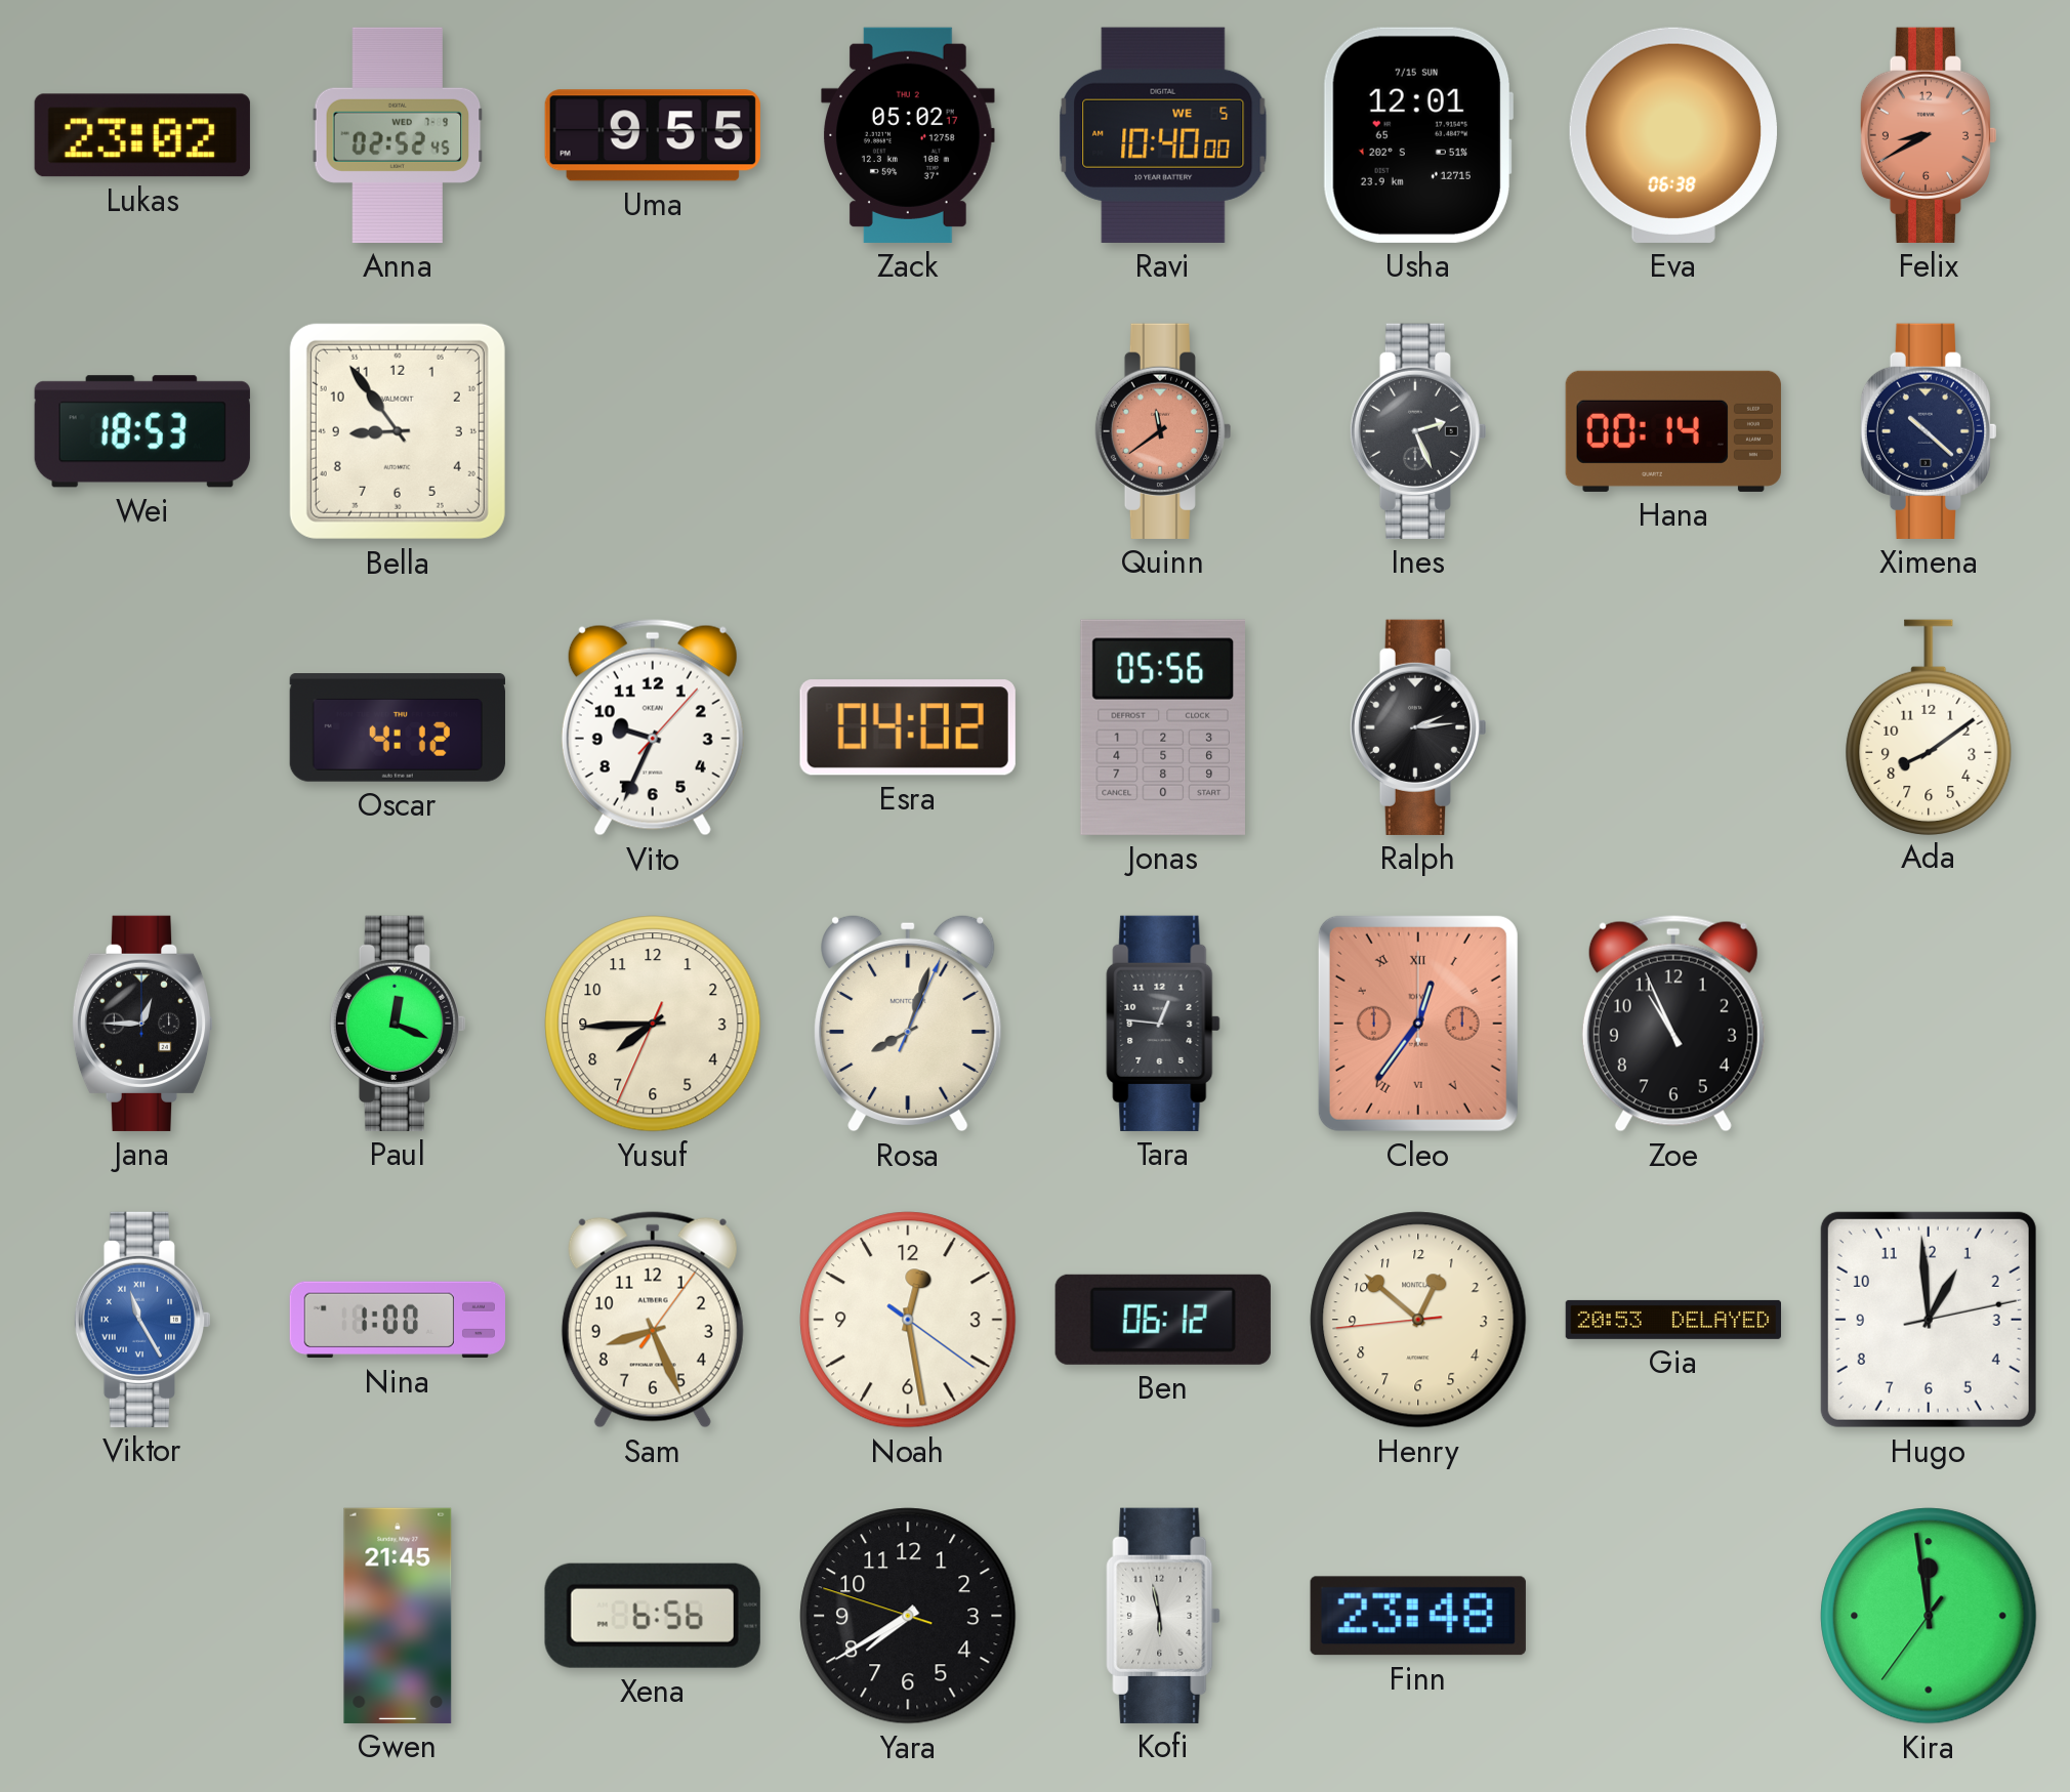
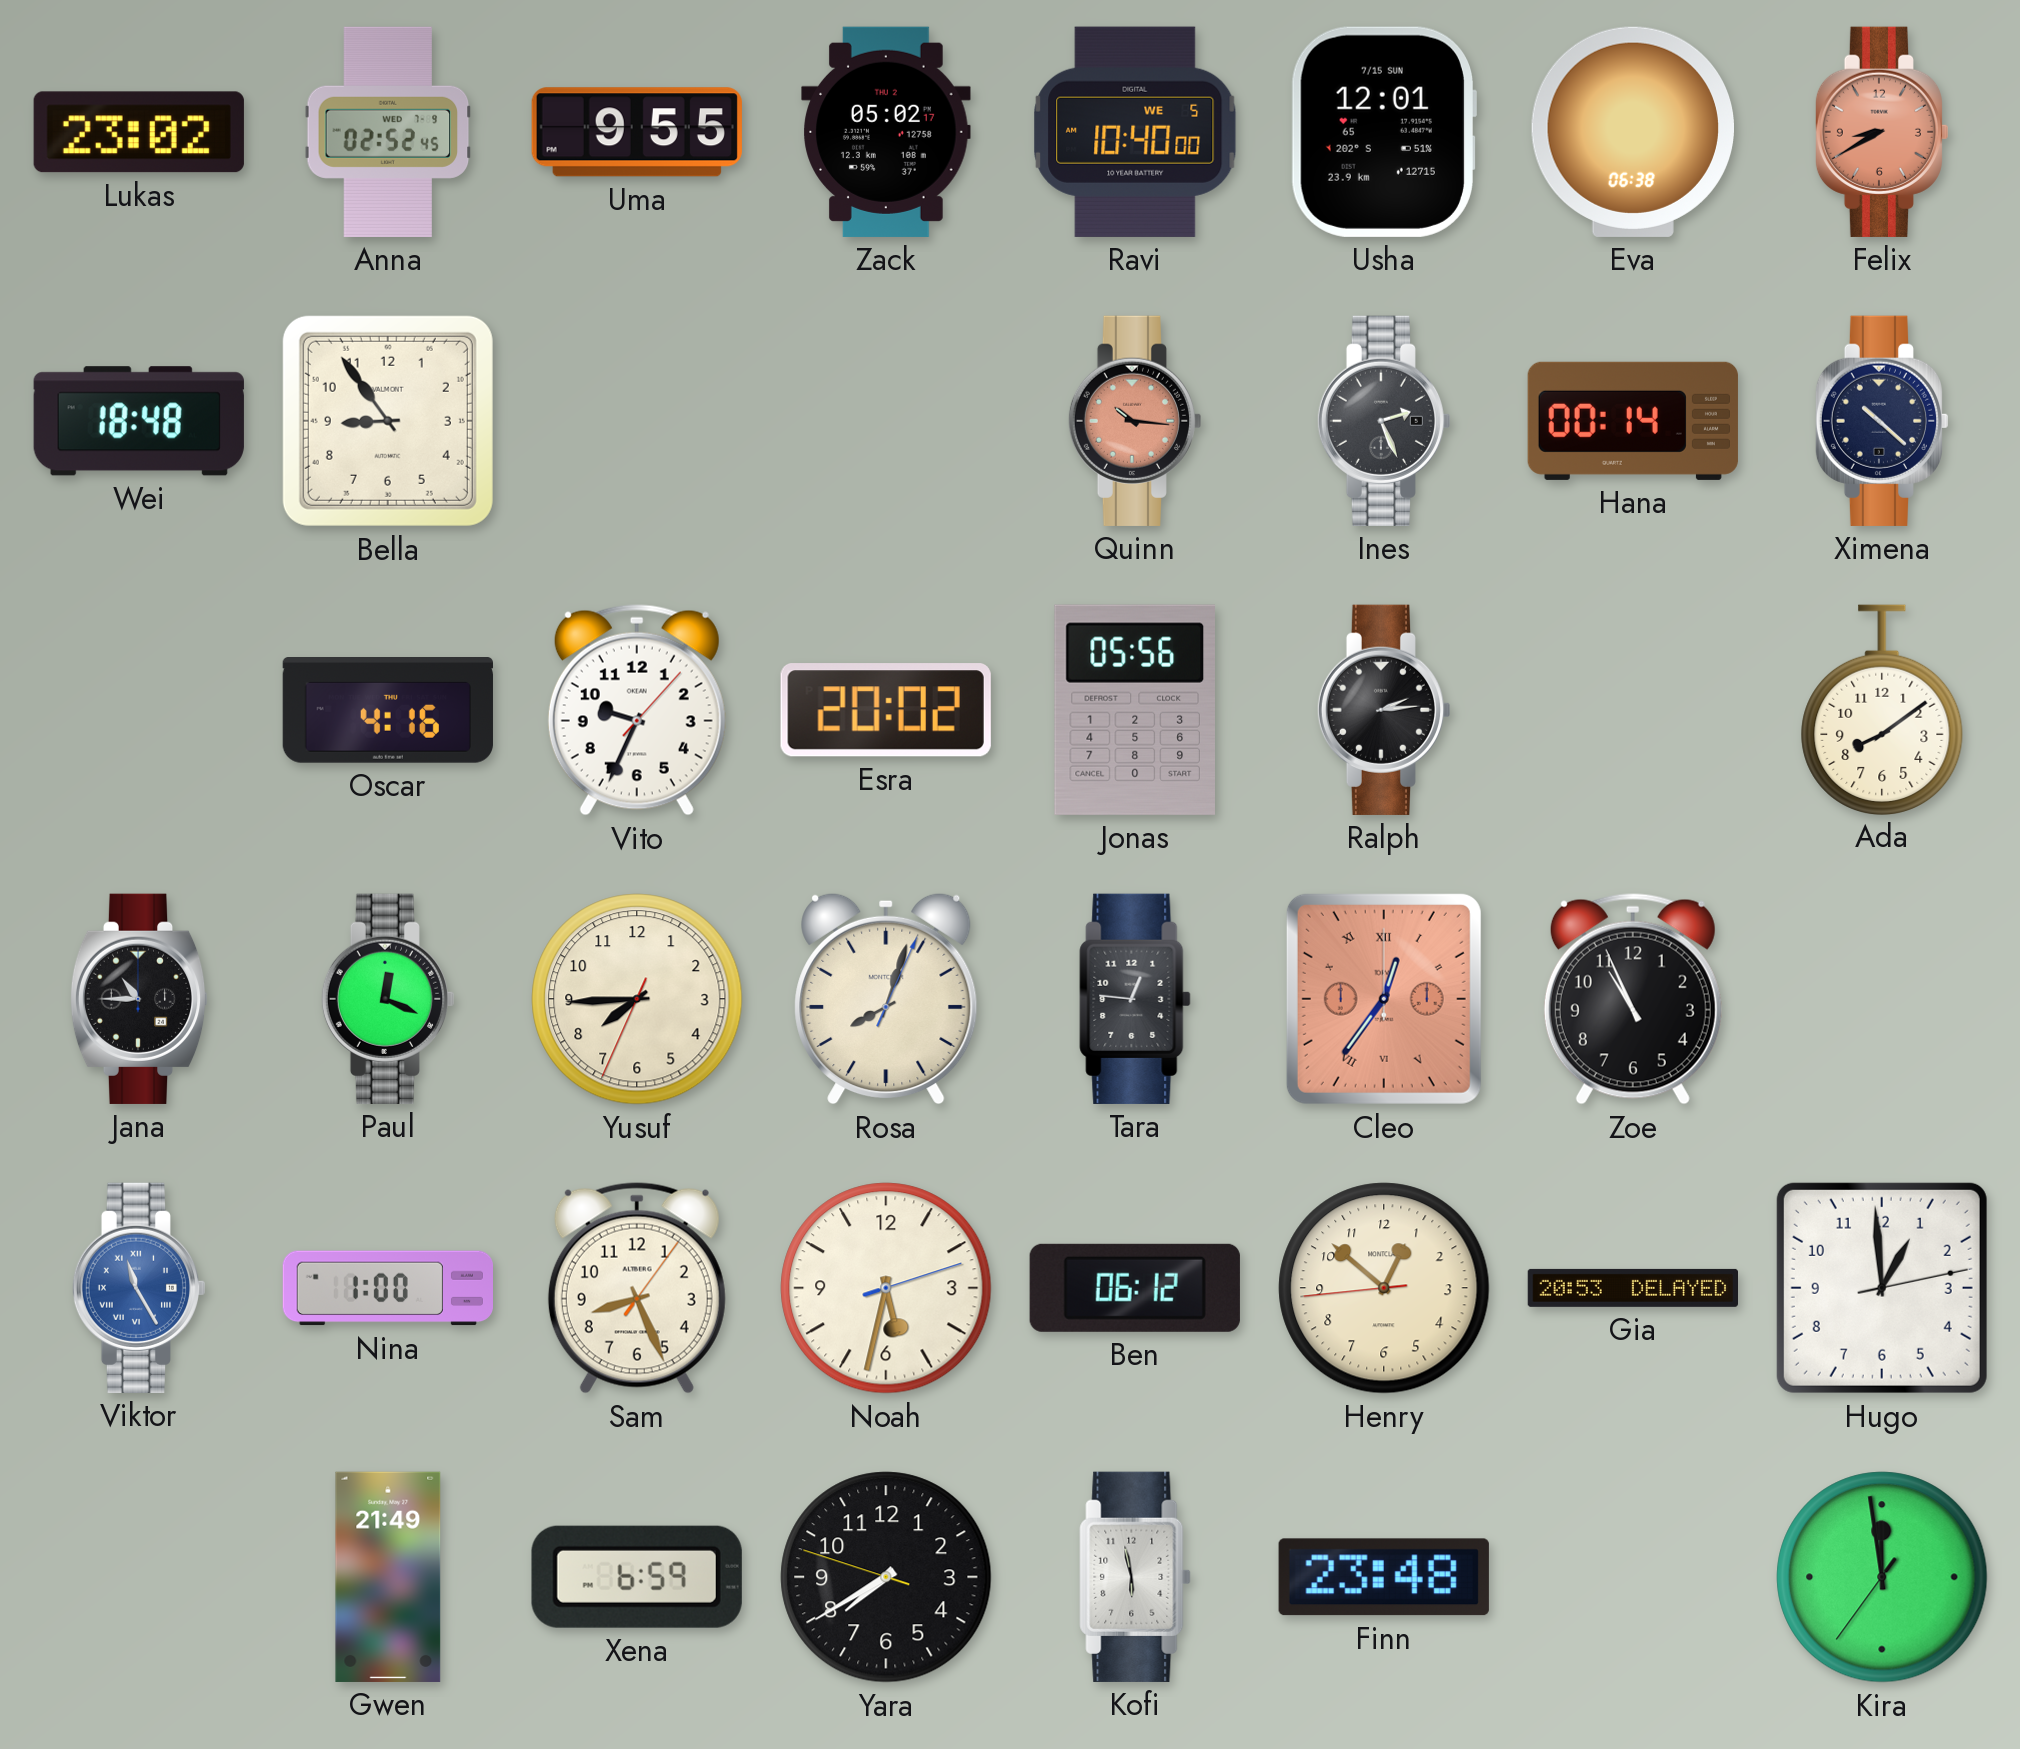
Wei: 18:53 -> 18:48
Quinn: 11:39 -> 10:16
Oscar: 4:12 -> 4:16
Esra: 04:02 -> 20:02
Jana: 12:45 -> 10:45
Noah: 12:28 -> 5:32
Gwen: 21:45 -> 21:49
Xena: 6:56 -> 6:59
